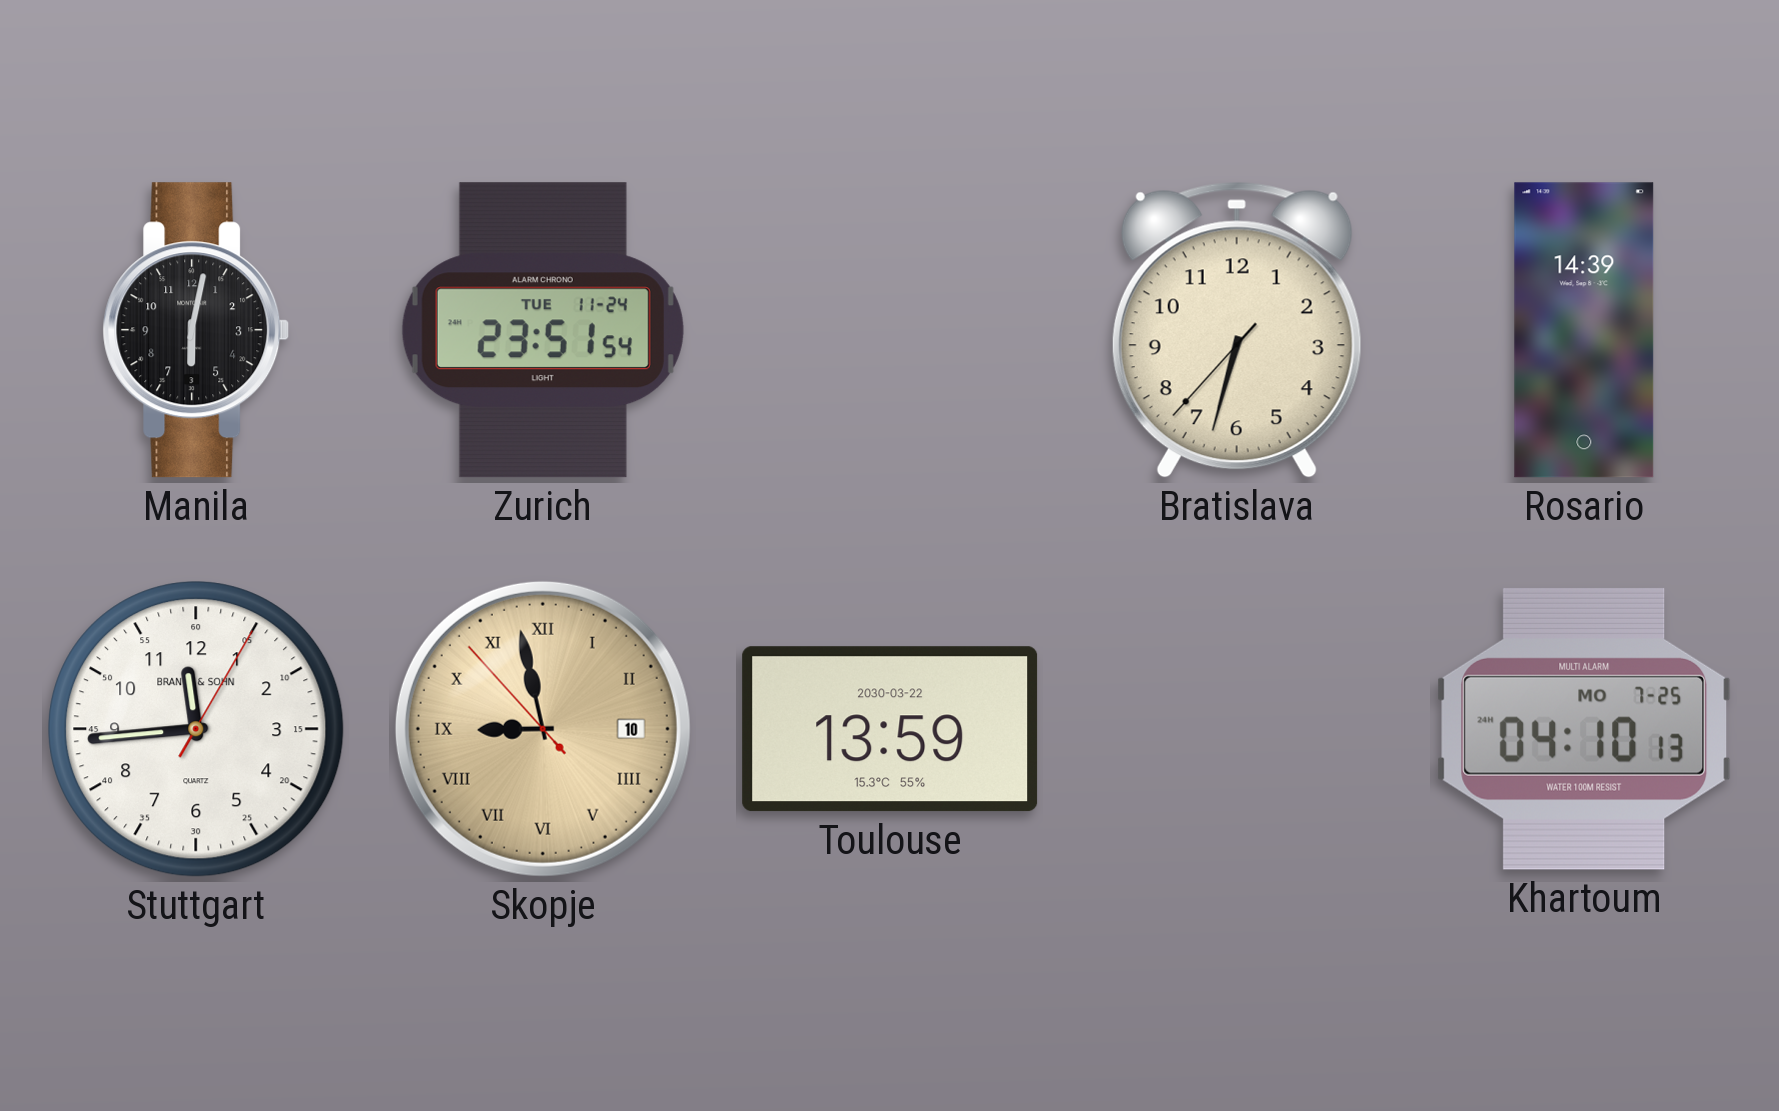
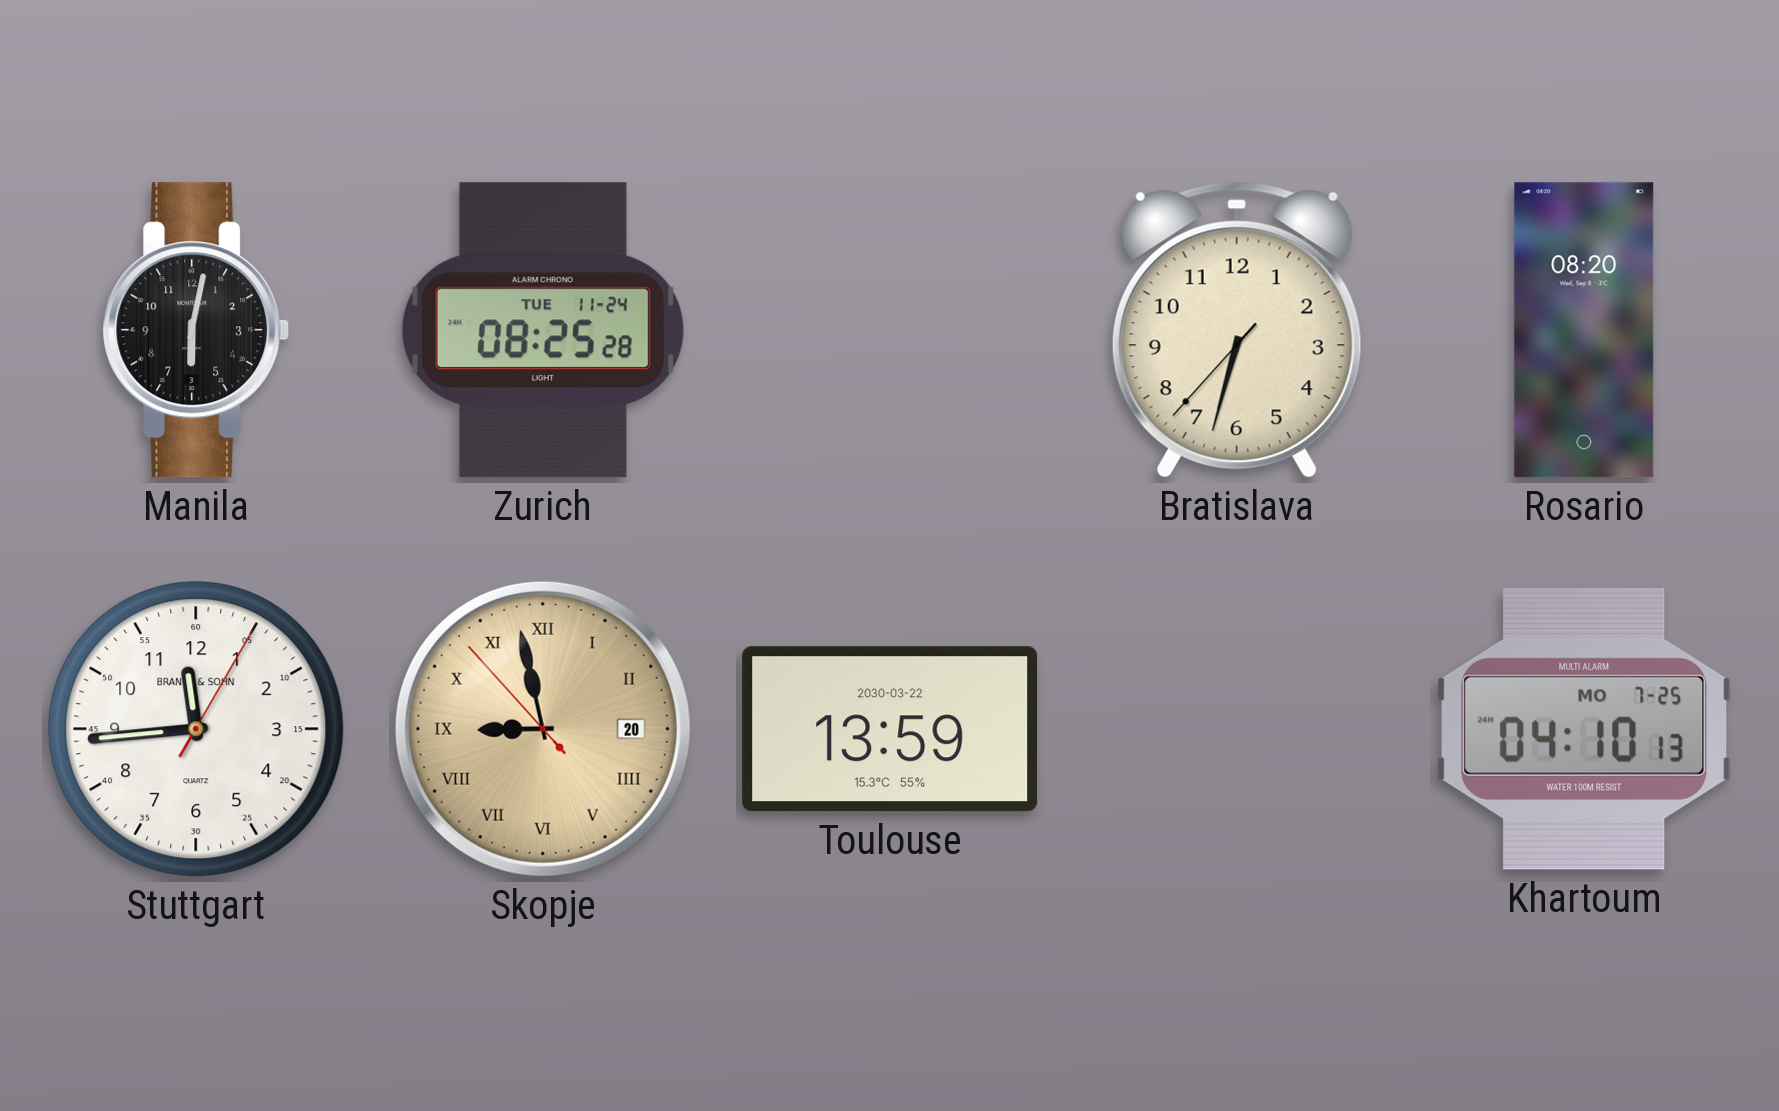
Zurich: 23:51 -> 08:25
Rosario: 14:39 -> 08:20
Skopje date: 10 -> 20
